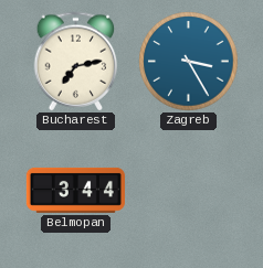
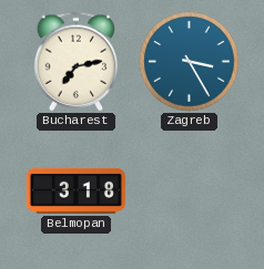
Belmopan: 3:44 -> 3:18
